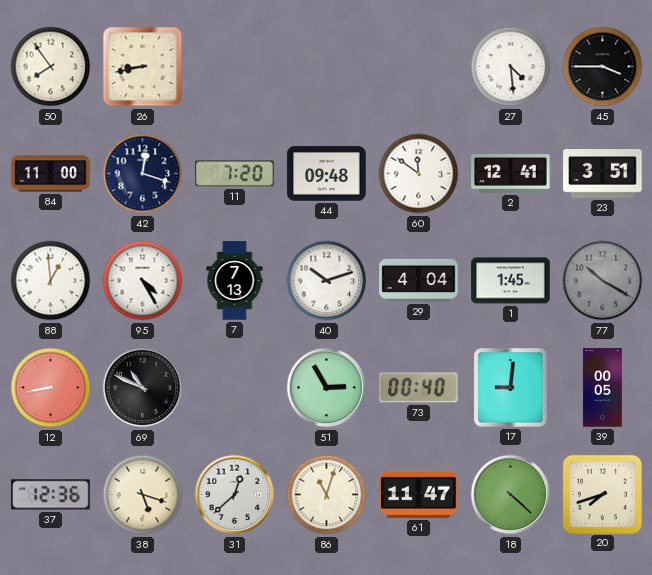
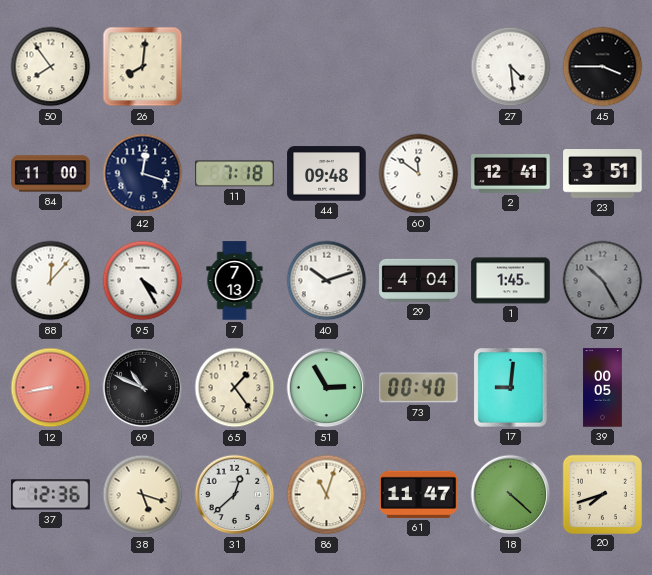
26: 8:43 -> 8:01
11: 7:20 -> 7:18
88: 12:59 -> 12:07
77: 10:20 -> 10:25
65: none -> 1:24
